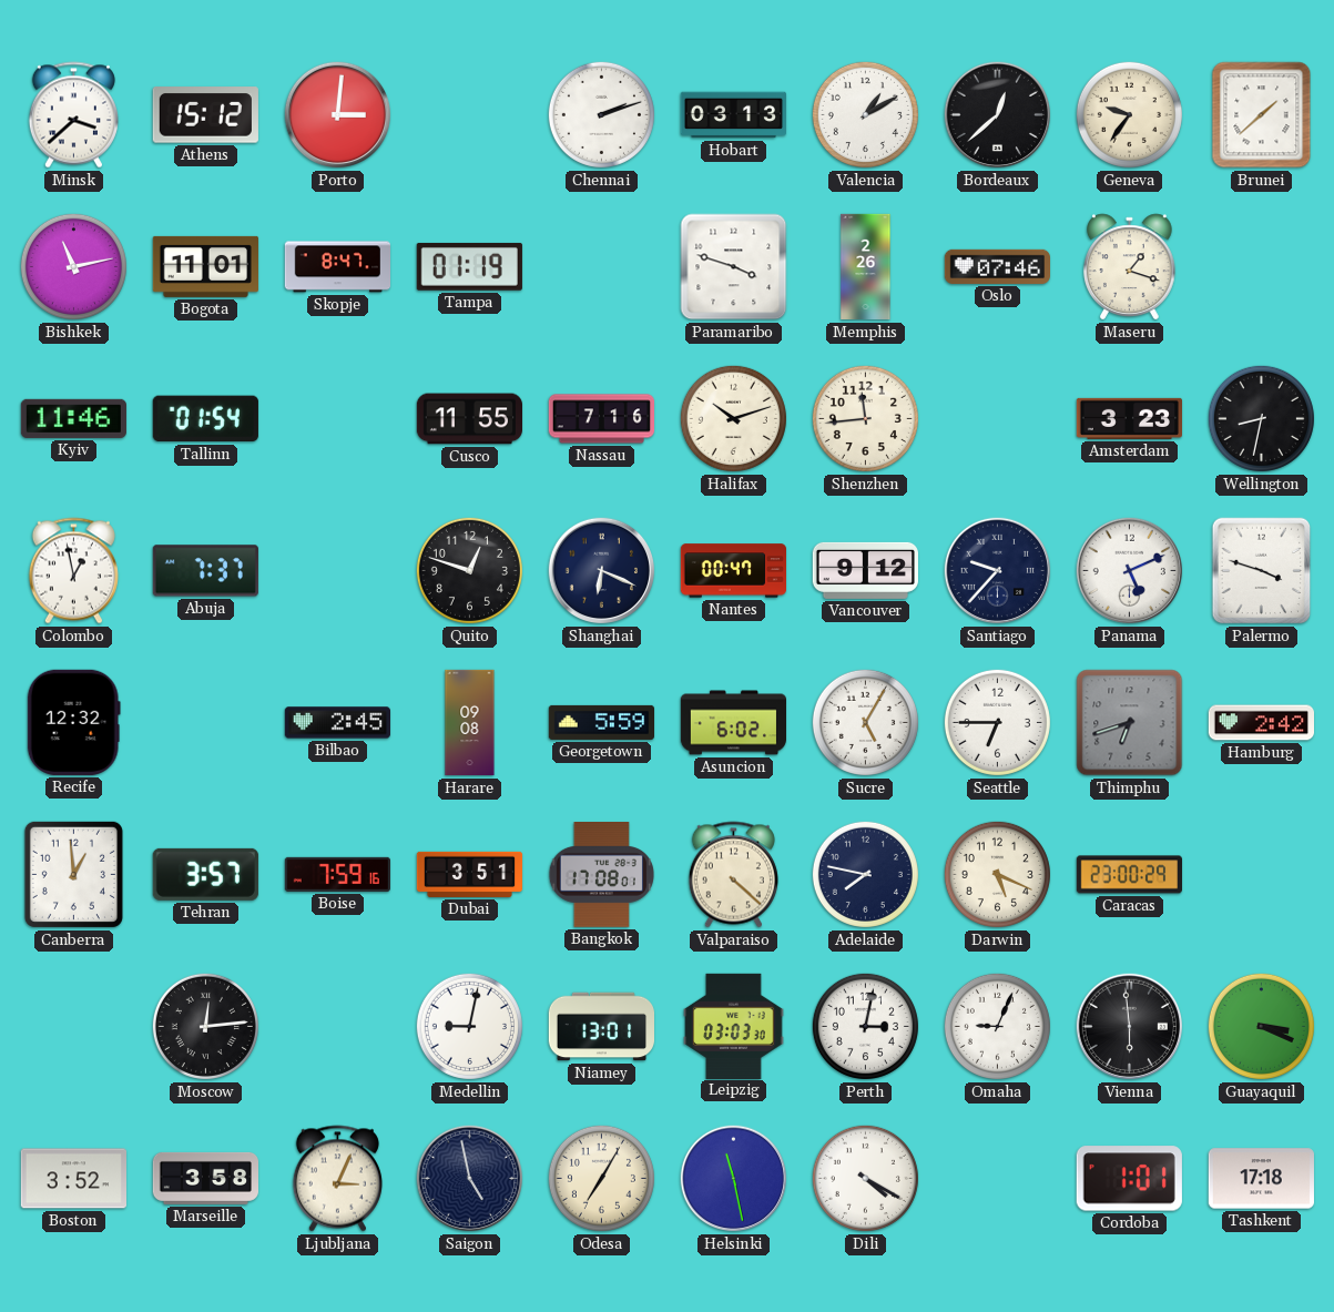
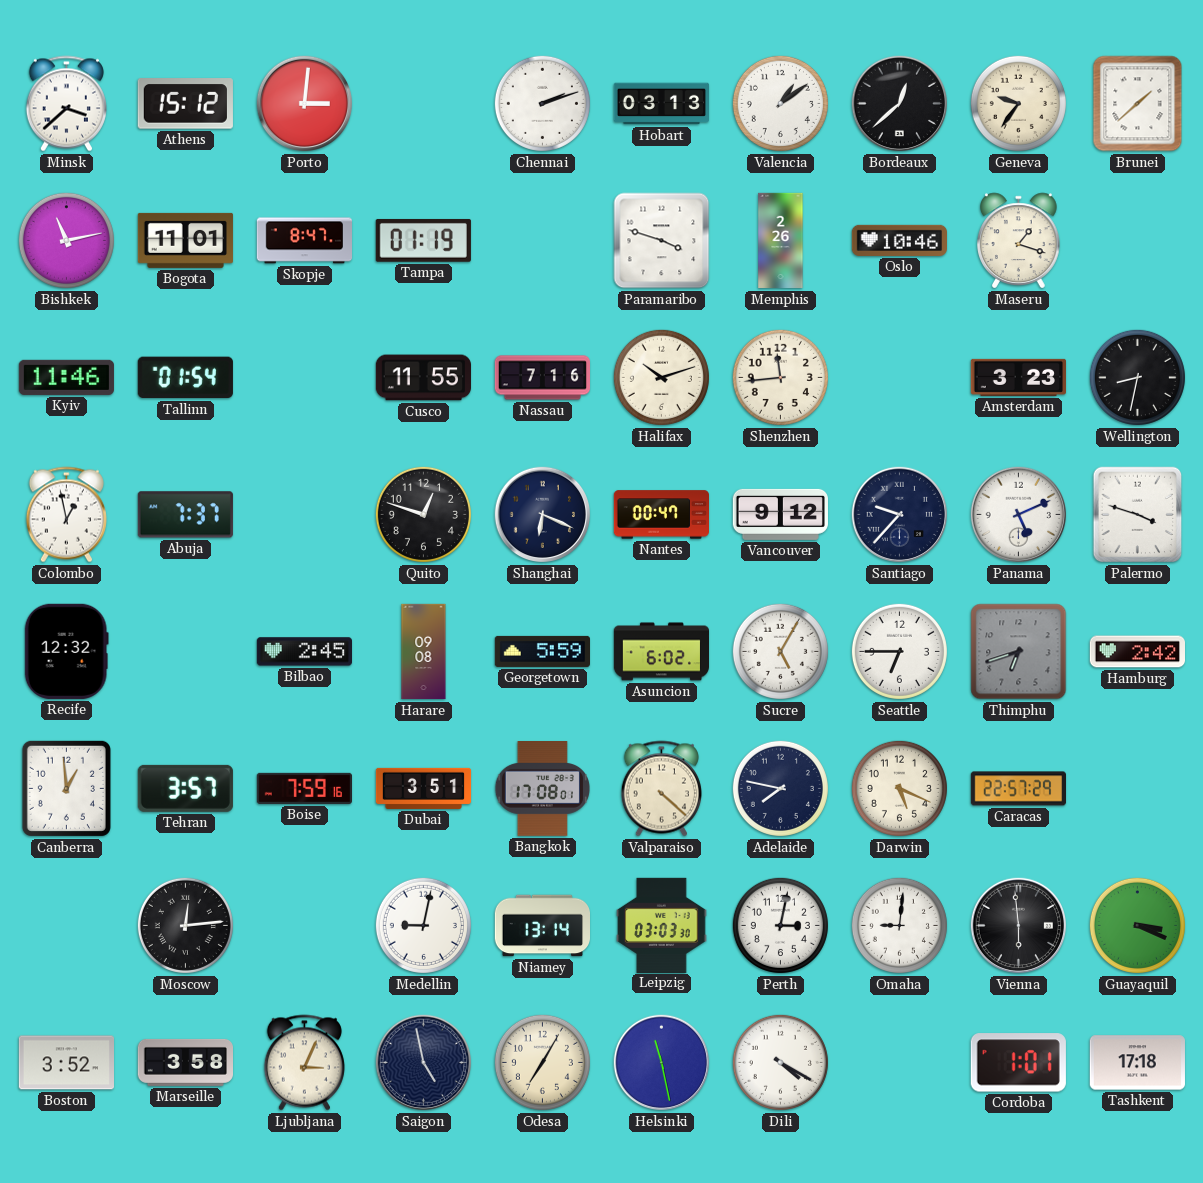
Valencia: 1:10 -> 1:09
Oslo: 07:46 -> 10:46
Caracas: 23:00 -> 22:57
Niamey: 13:01 -> 13:14
Omaha: 9:04 -> 9:01
